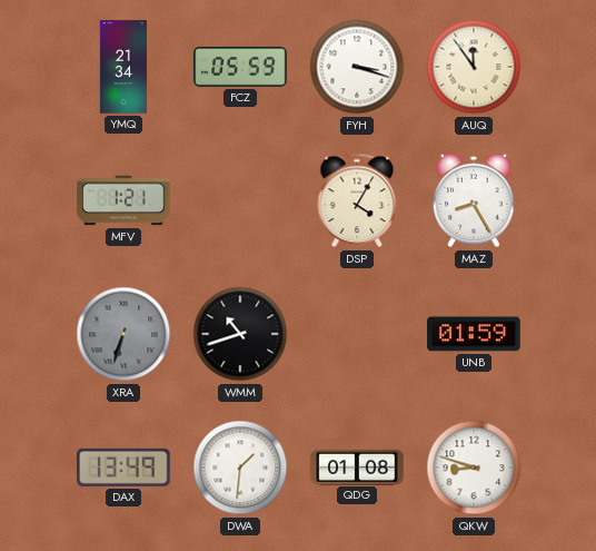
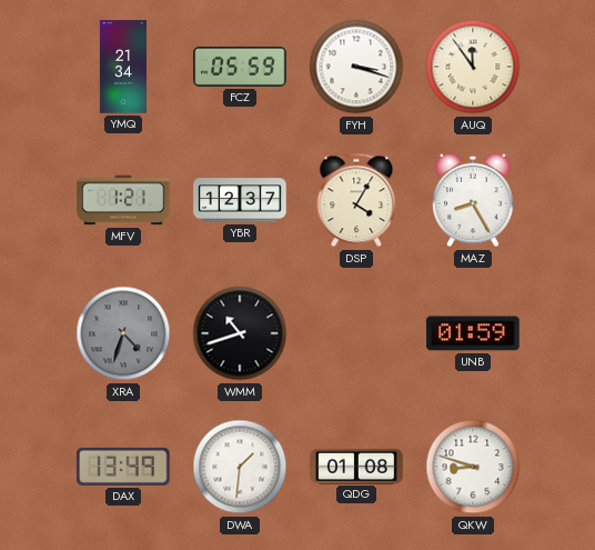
YBR: none -> 12:37
XRA: 6:33 -> 4:33
